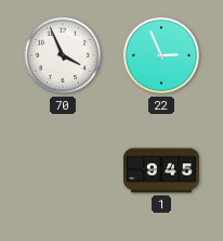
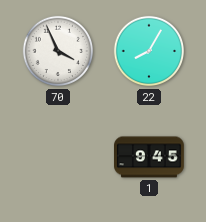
22: 2:56 -> 8:05
